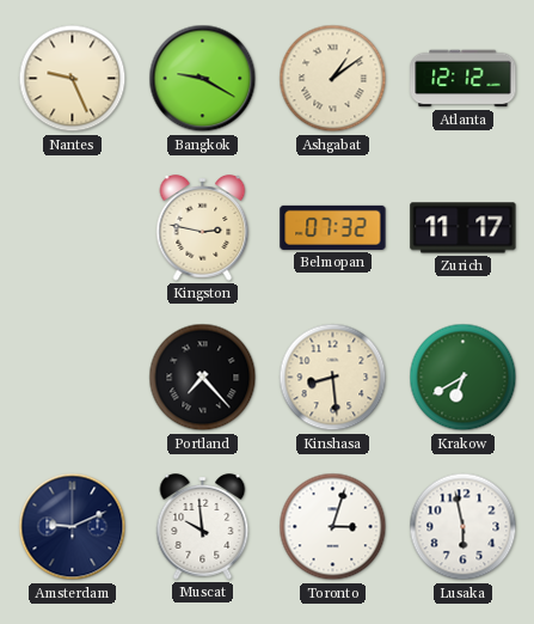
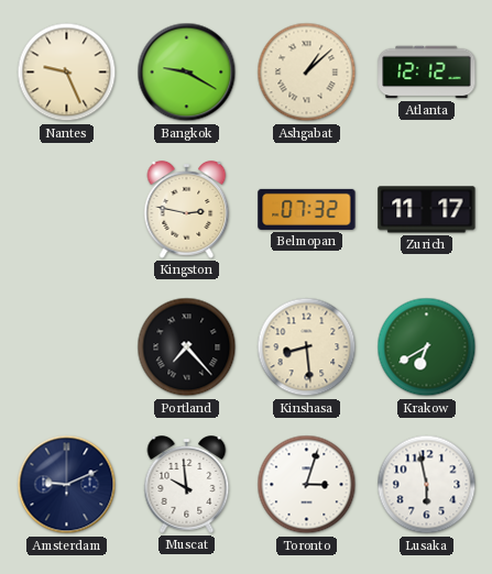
Ashgabat: 1:09 -> 1:08
